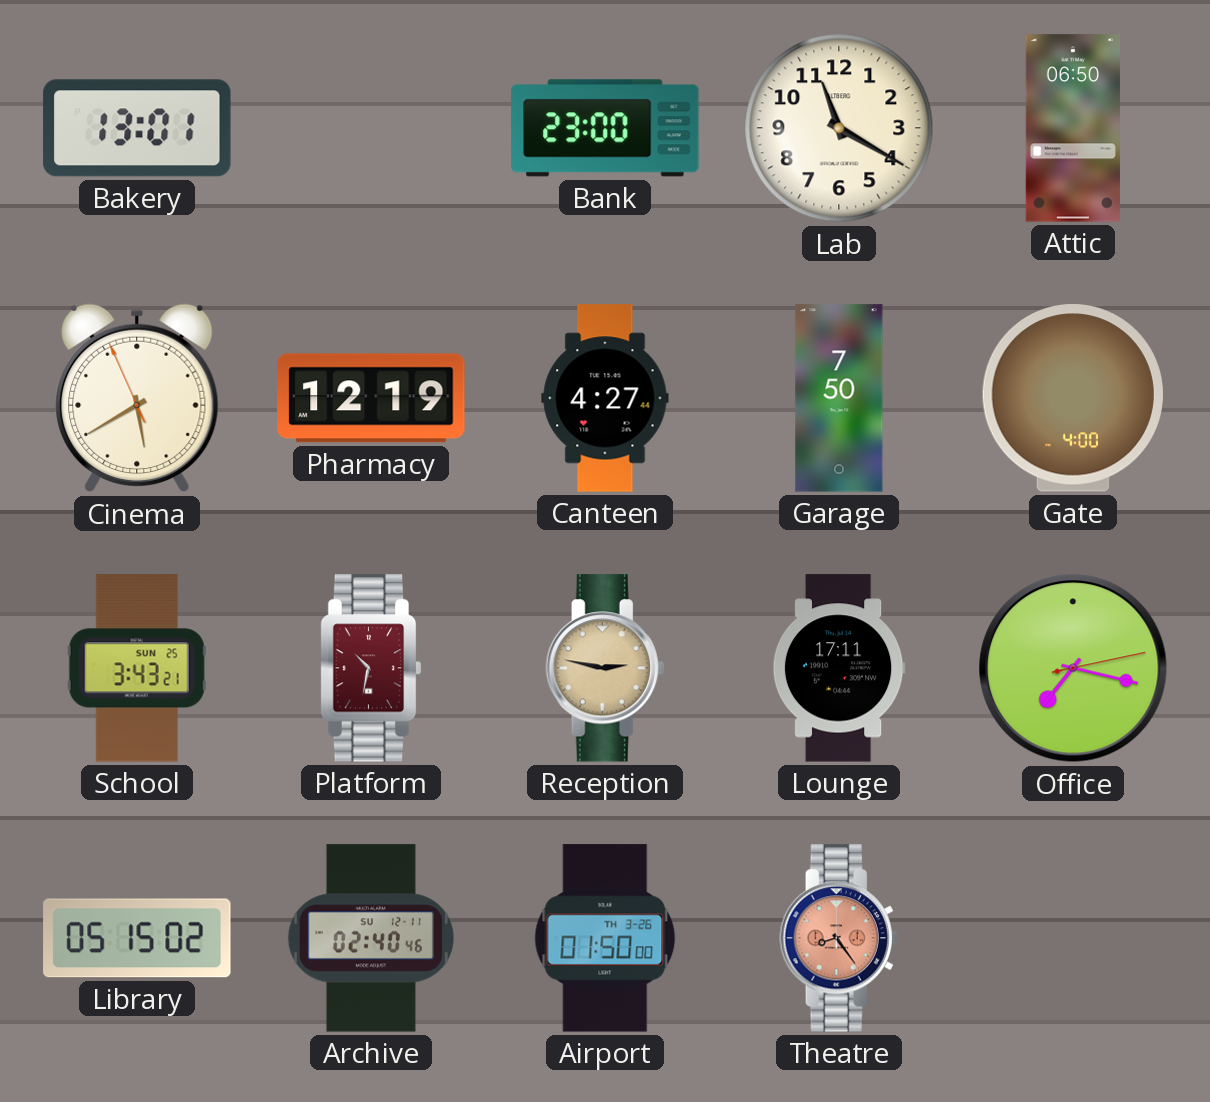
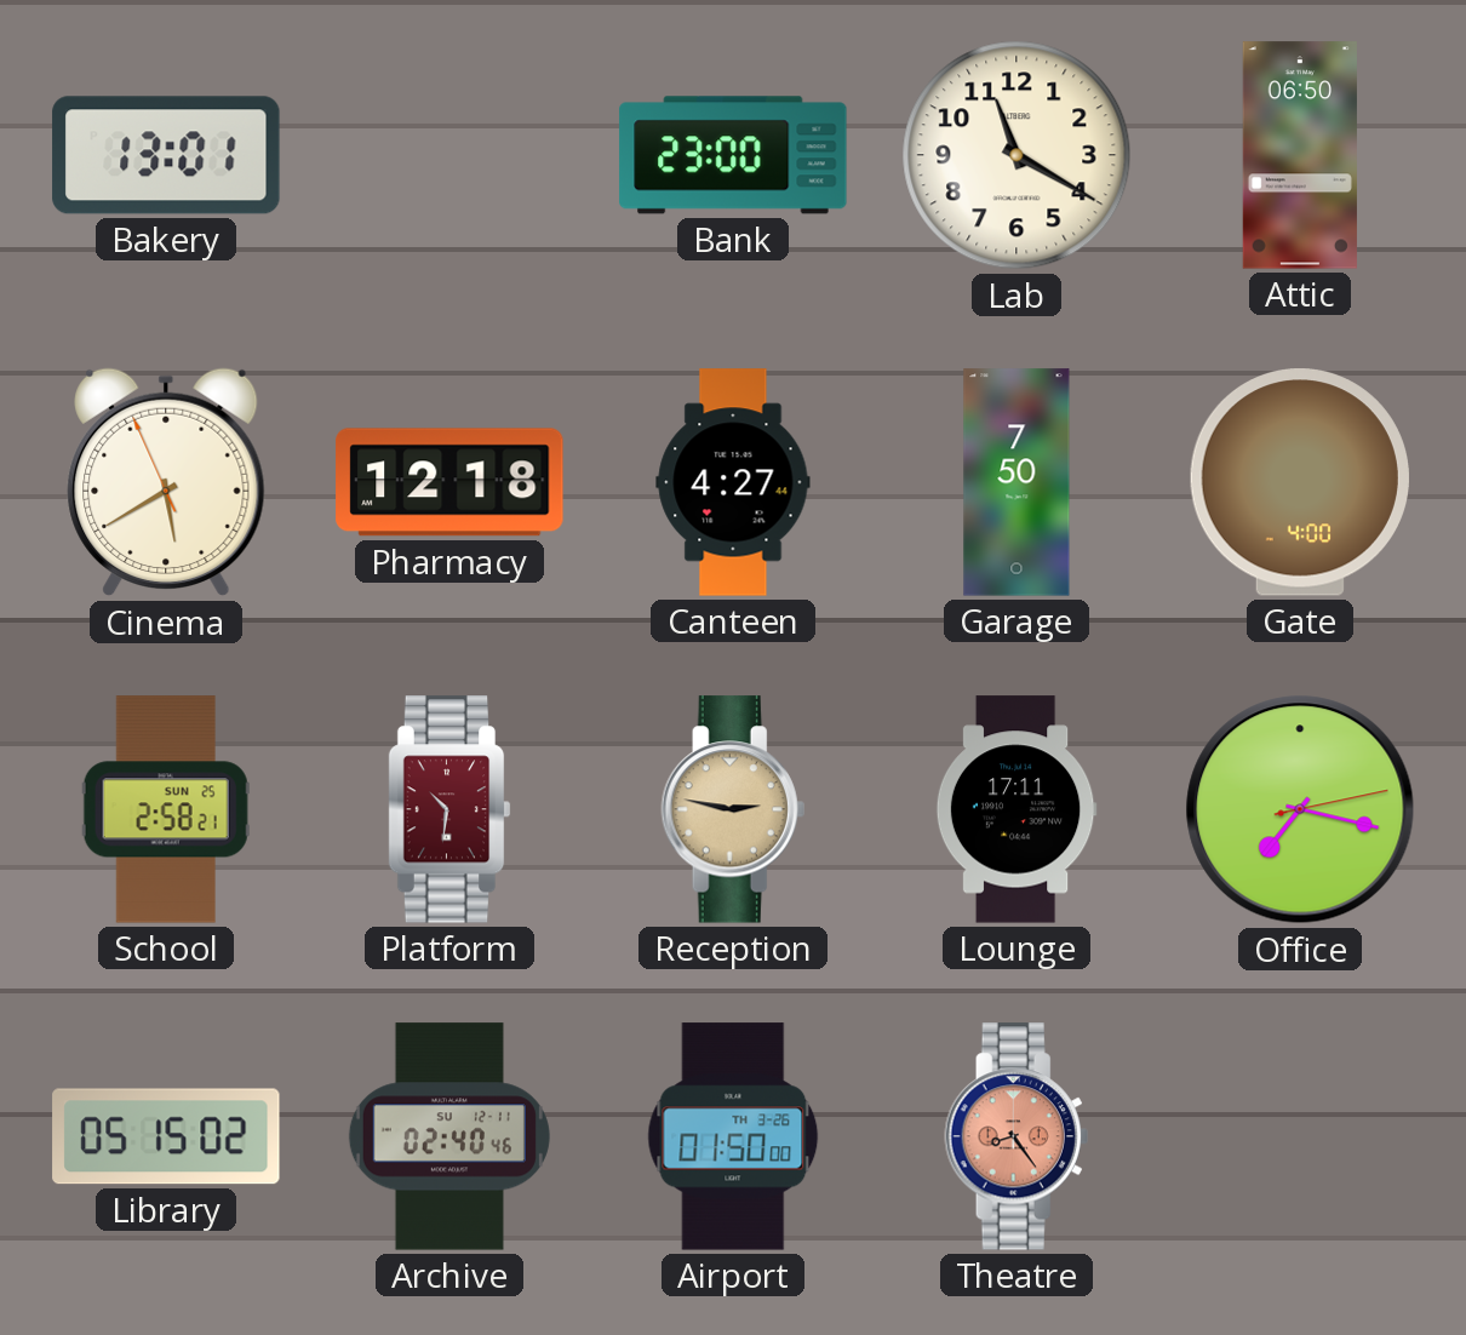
Pharmacy: 12:19 -> 12:18
School: 3:43 -> 2:58
Platform: 10:32 -> 10:31
